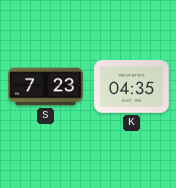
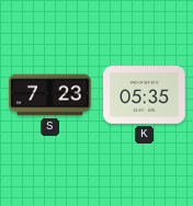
K: 04:35 -> 05:35
